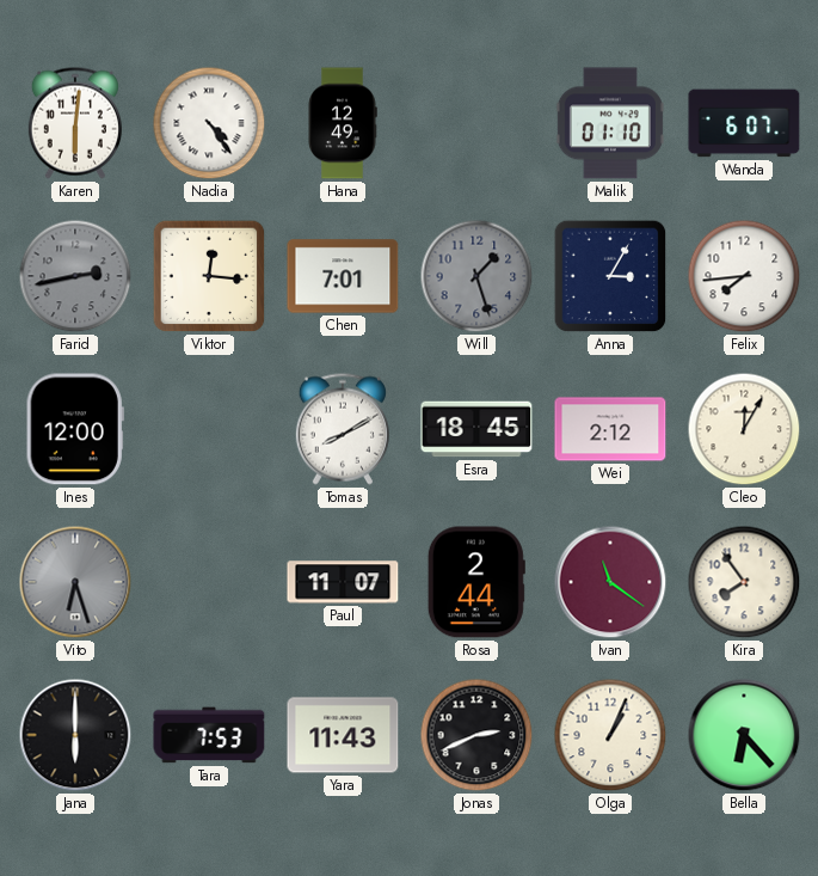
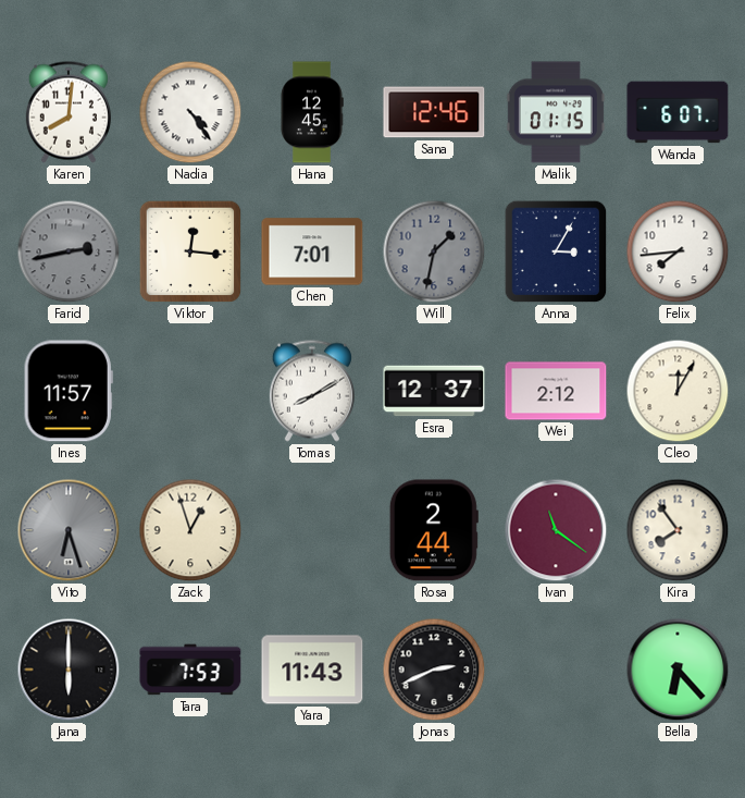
Karen: 6:01 -> 8:01
Hana: 12:49 -> 12:45
Sana: none -> 12:46
Malik: 01:10 -> 01:15
Will: 1:27 -> 1:32
Ines: 12:00 -> 11:57
Esra: 18:45 -> 12:37
Zack: none -> 12:57
Paul: 11:07 -> none
Olga: 1:04 -> none
